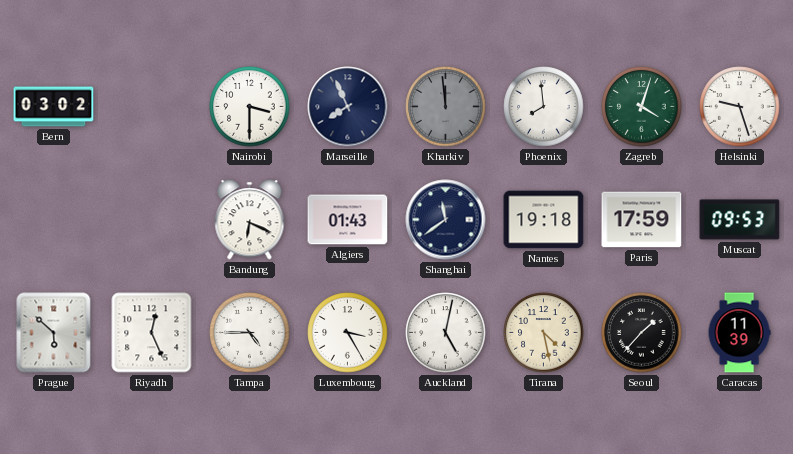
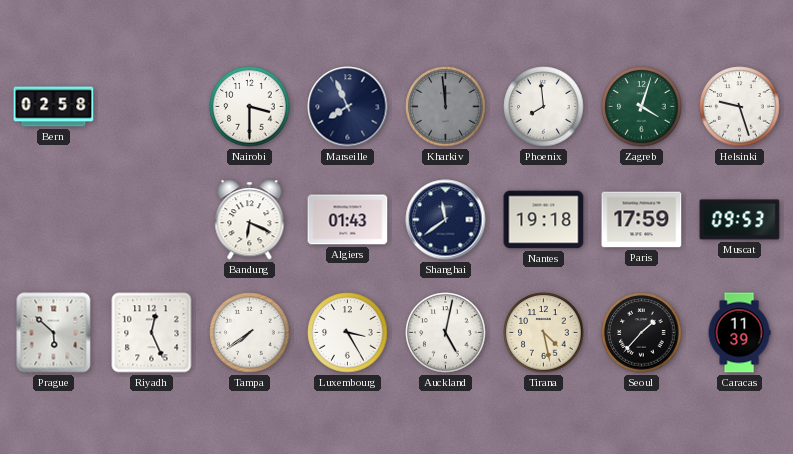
Bern: 03:02 -> 02:58
Tampa: 4:45 -> 7:39
